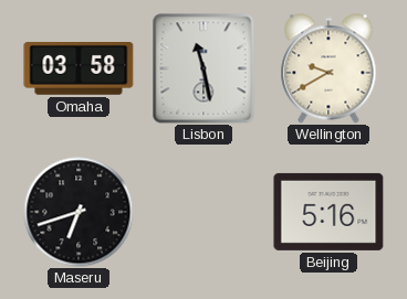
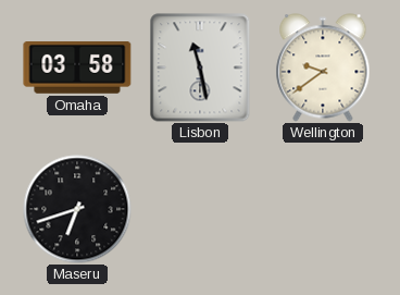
Wellington: 9:40 -> 9:39
Beijing: 5:16 -> none
